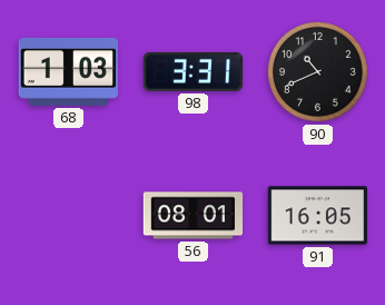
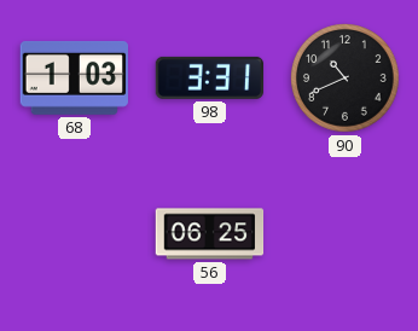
56: 08:01 -> 06:25
91: 16:05 -> none
